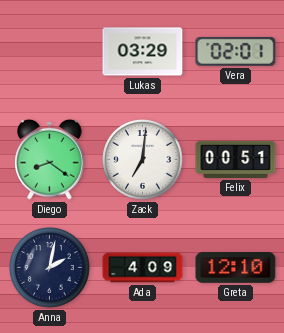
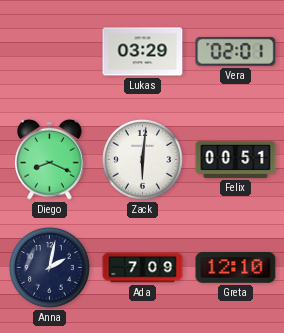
Diego: 8:21 -> 8:19
Zack: 7:01 -> 6:01
Ada: 4:09 -> 7:09
